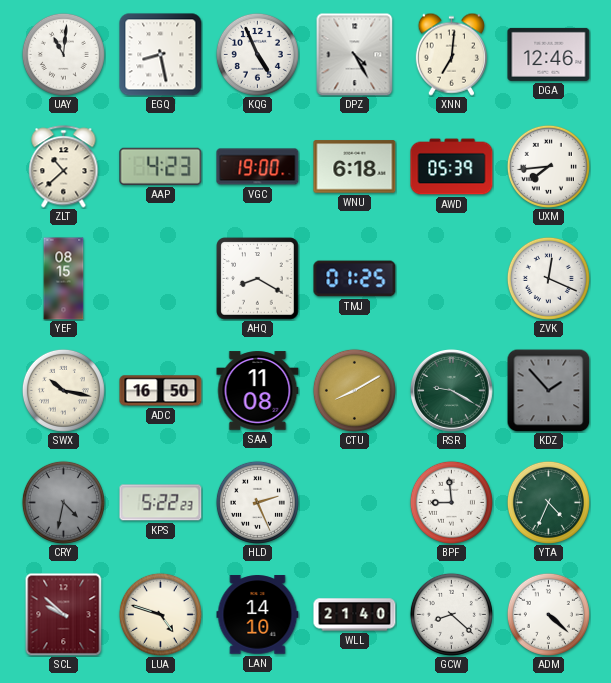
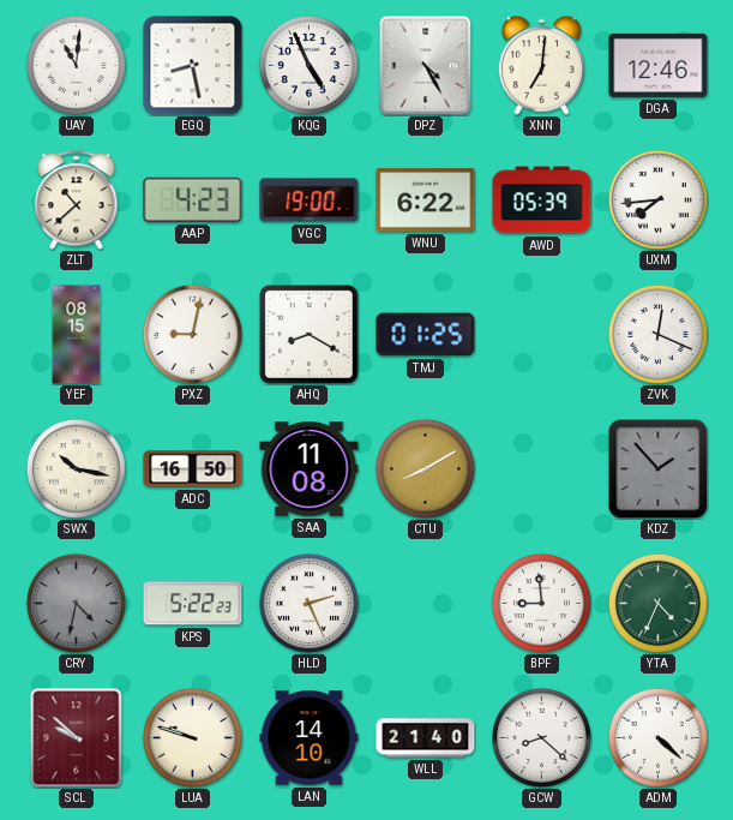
WNU: 6:18 -> 6:22
PXZ: none -> 9:02
RSR: 9:20 -> none
LUA: 4:48 -> 9:48
